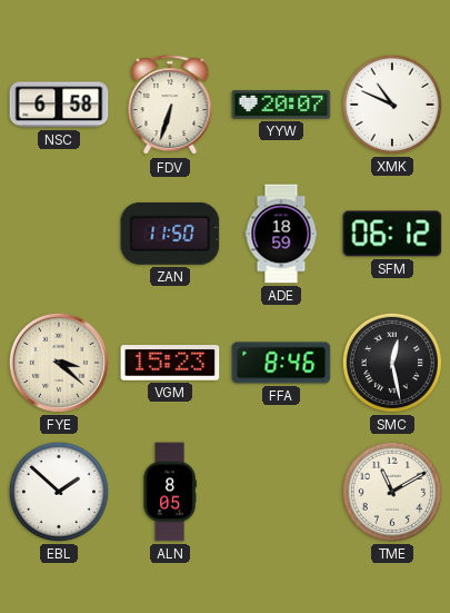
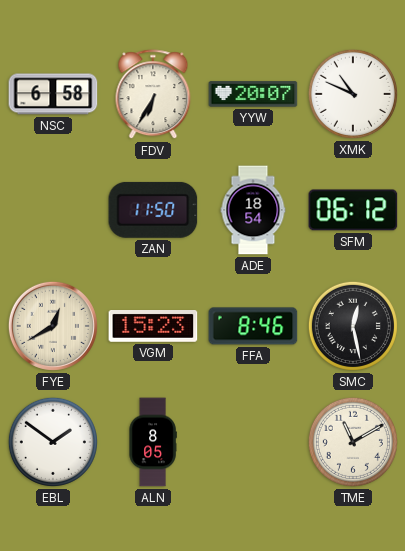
FDV: 6:33 -> 6:35
ADE: 18:59 -> 18:54
FYE: 3:22 -> 12:40
EBL: 1:52 -> 1:51
